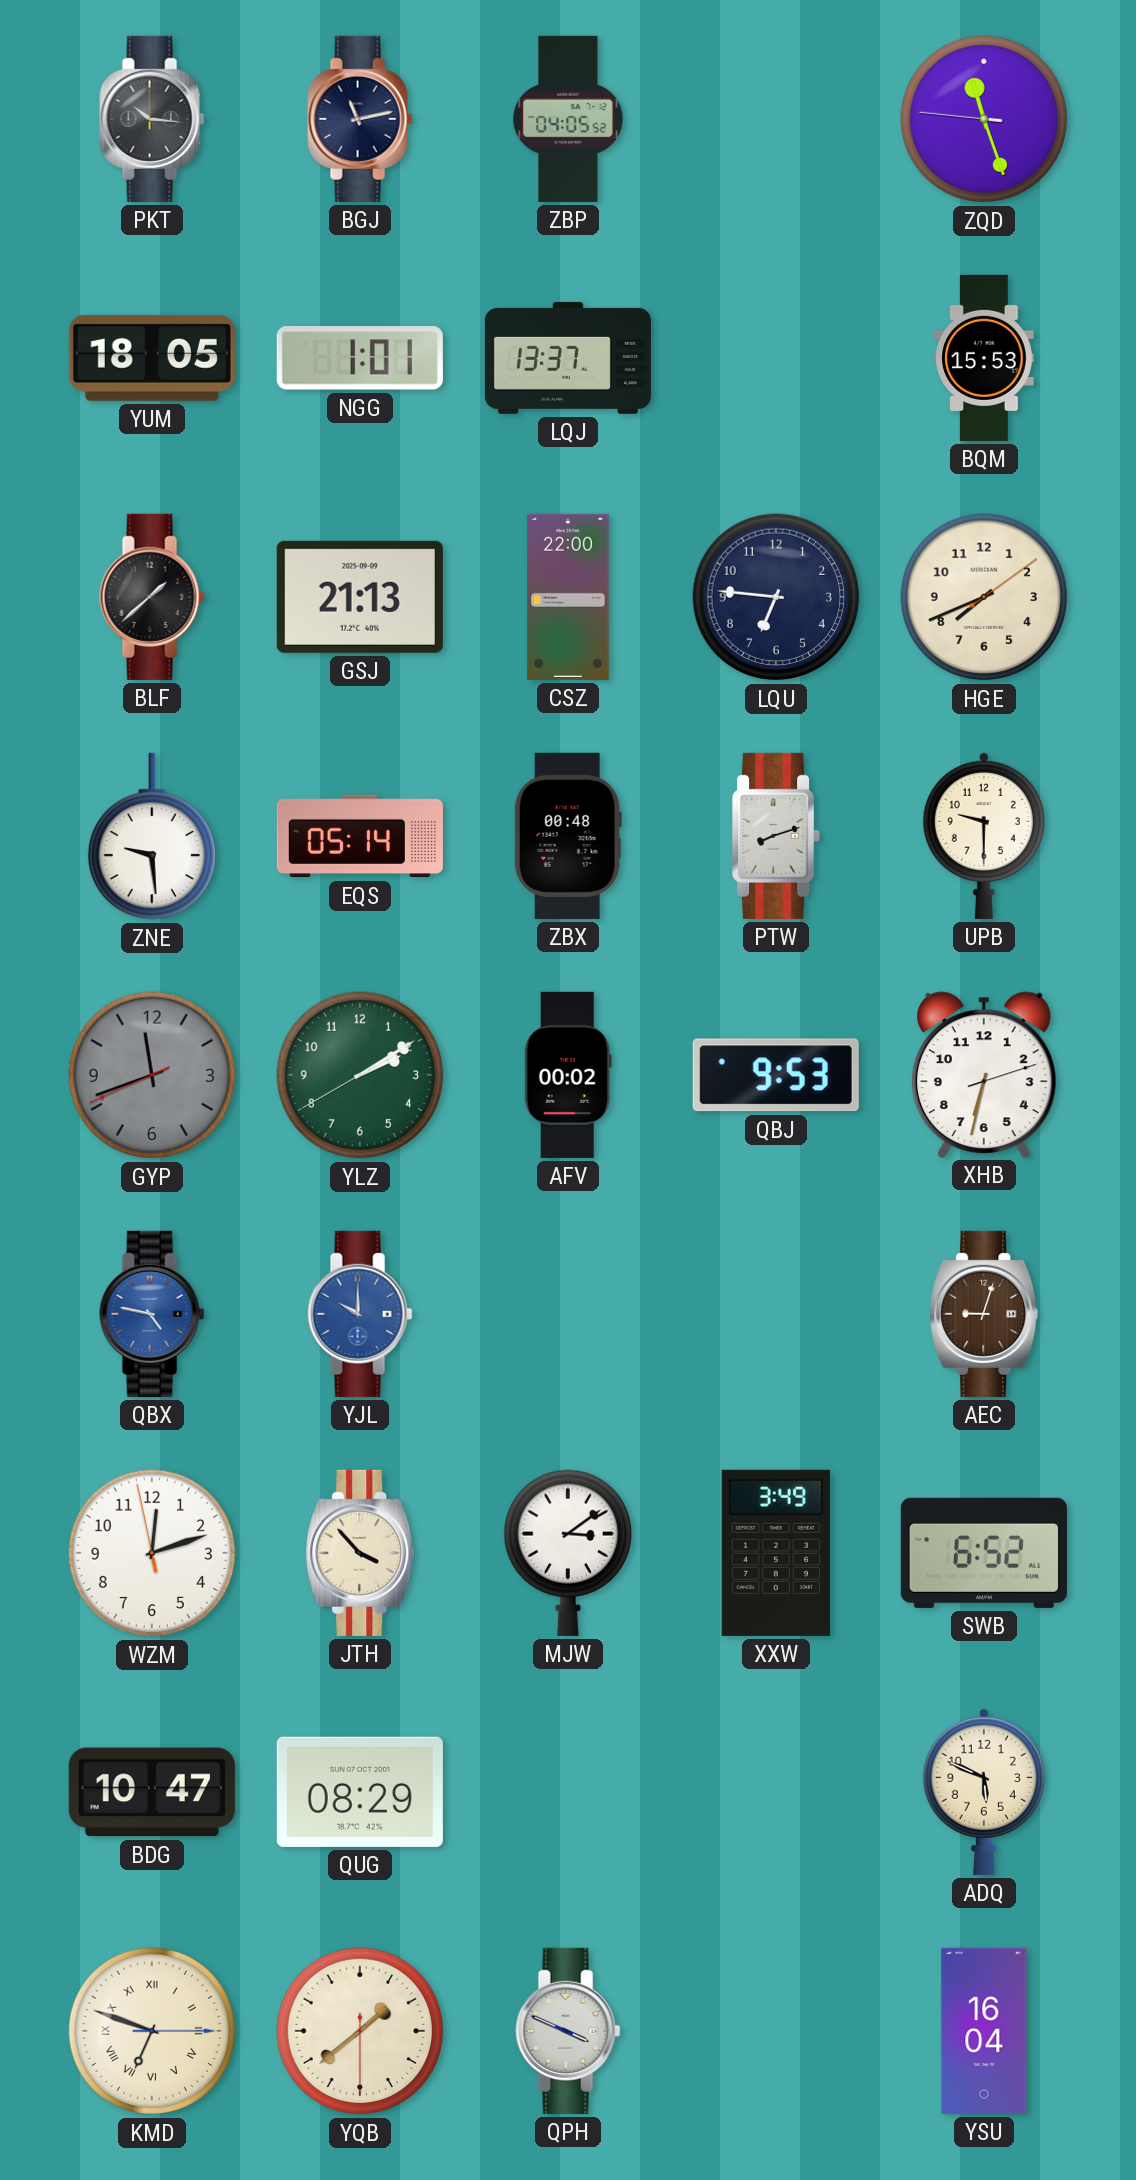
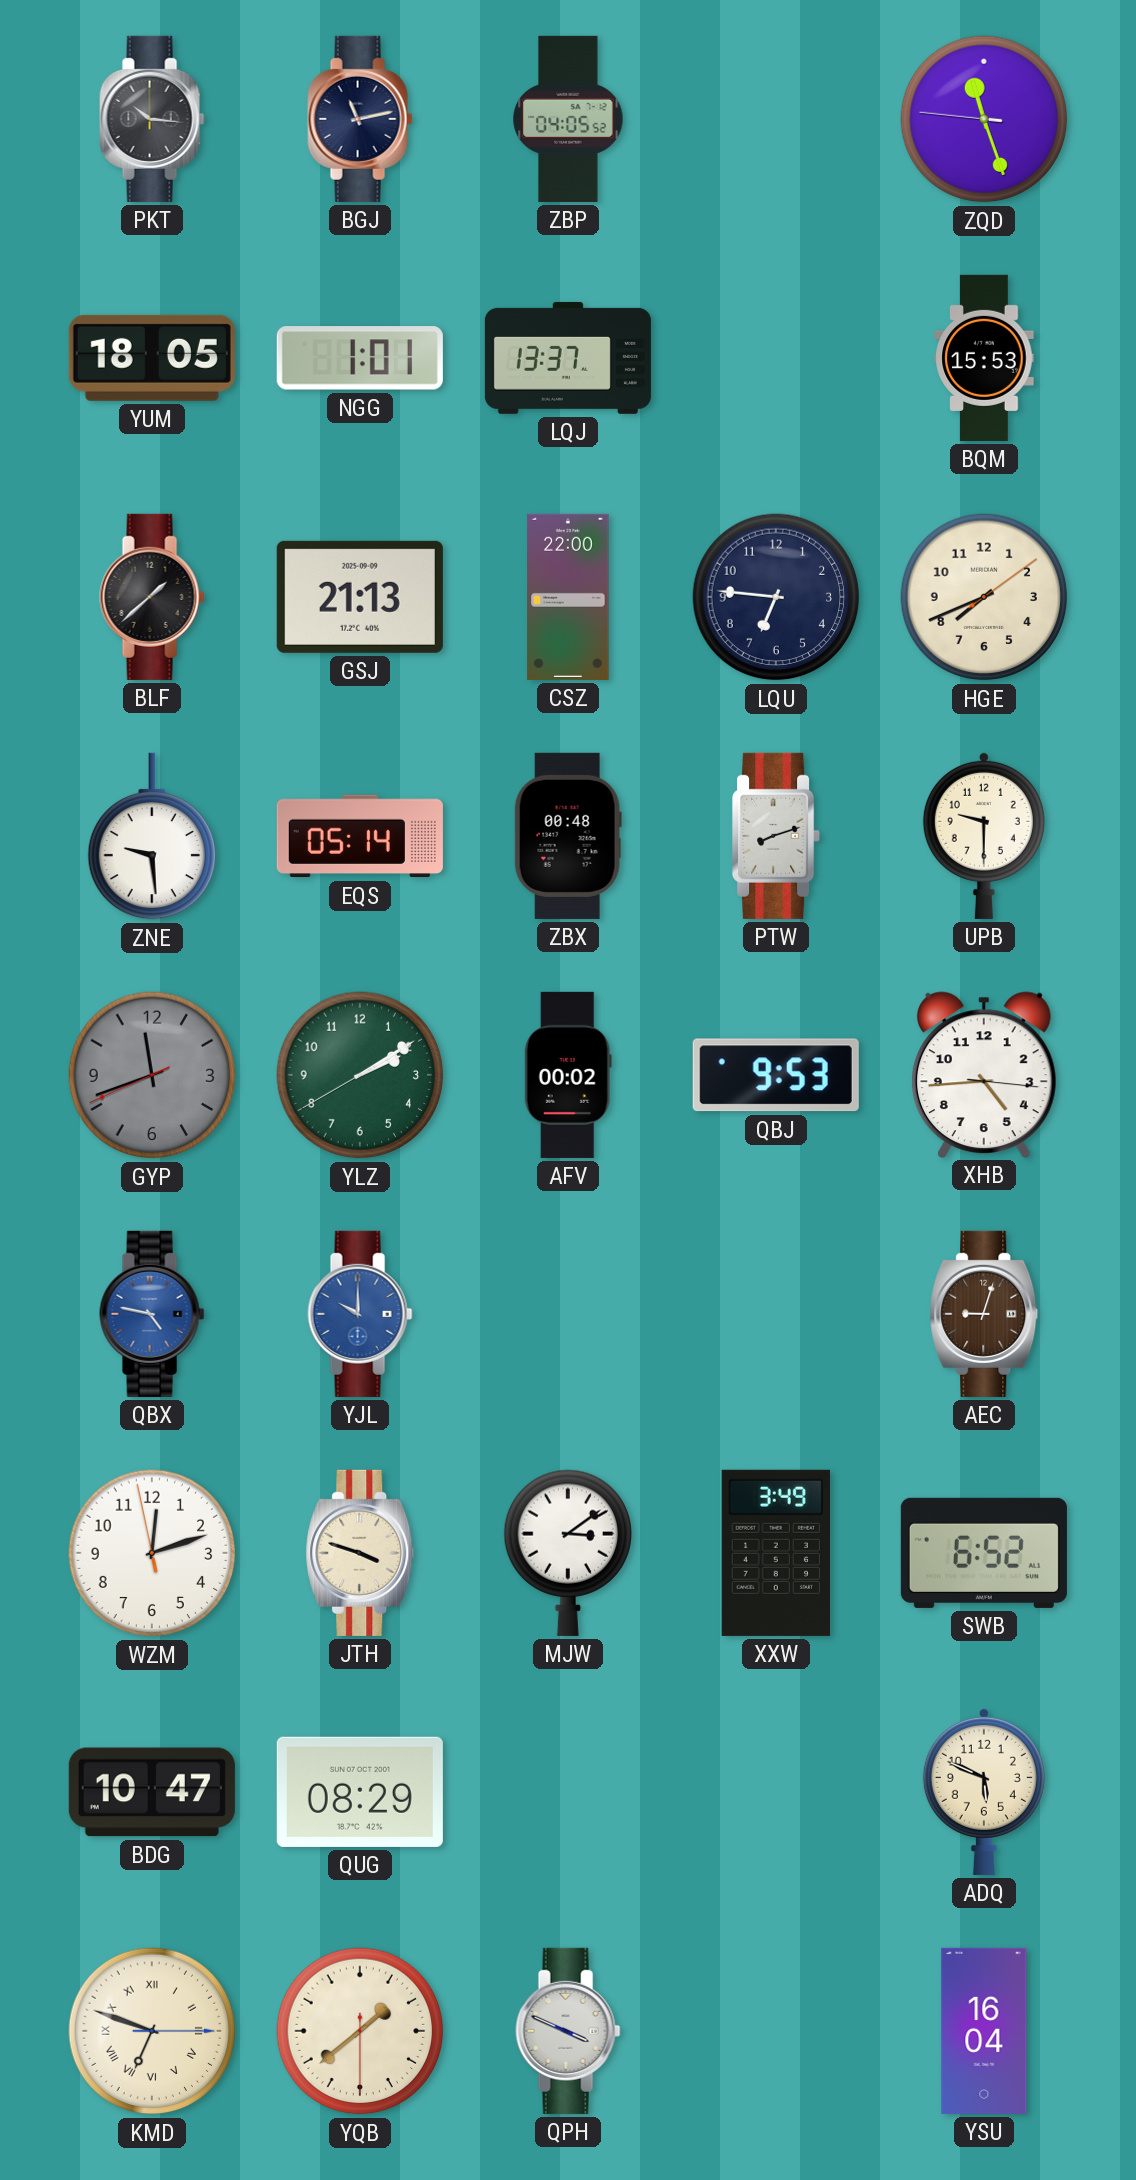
XHB: 6:32 -> 4:44
JTH: 3:53 -> 3:48
